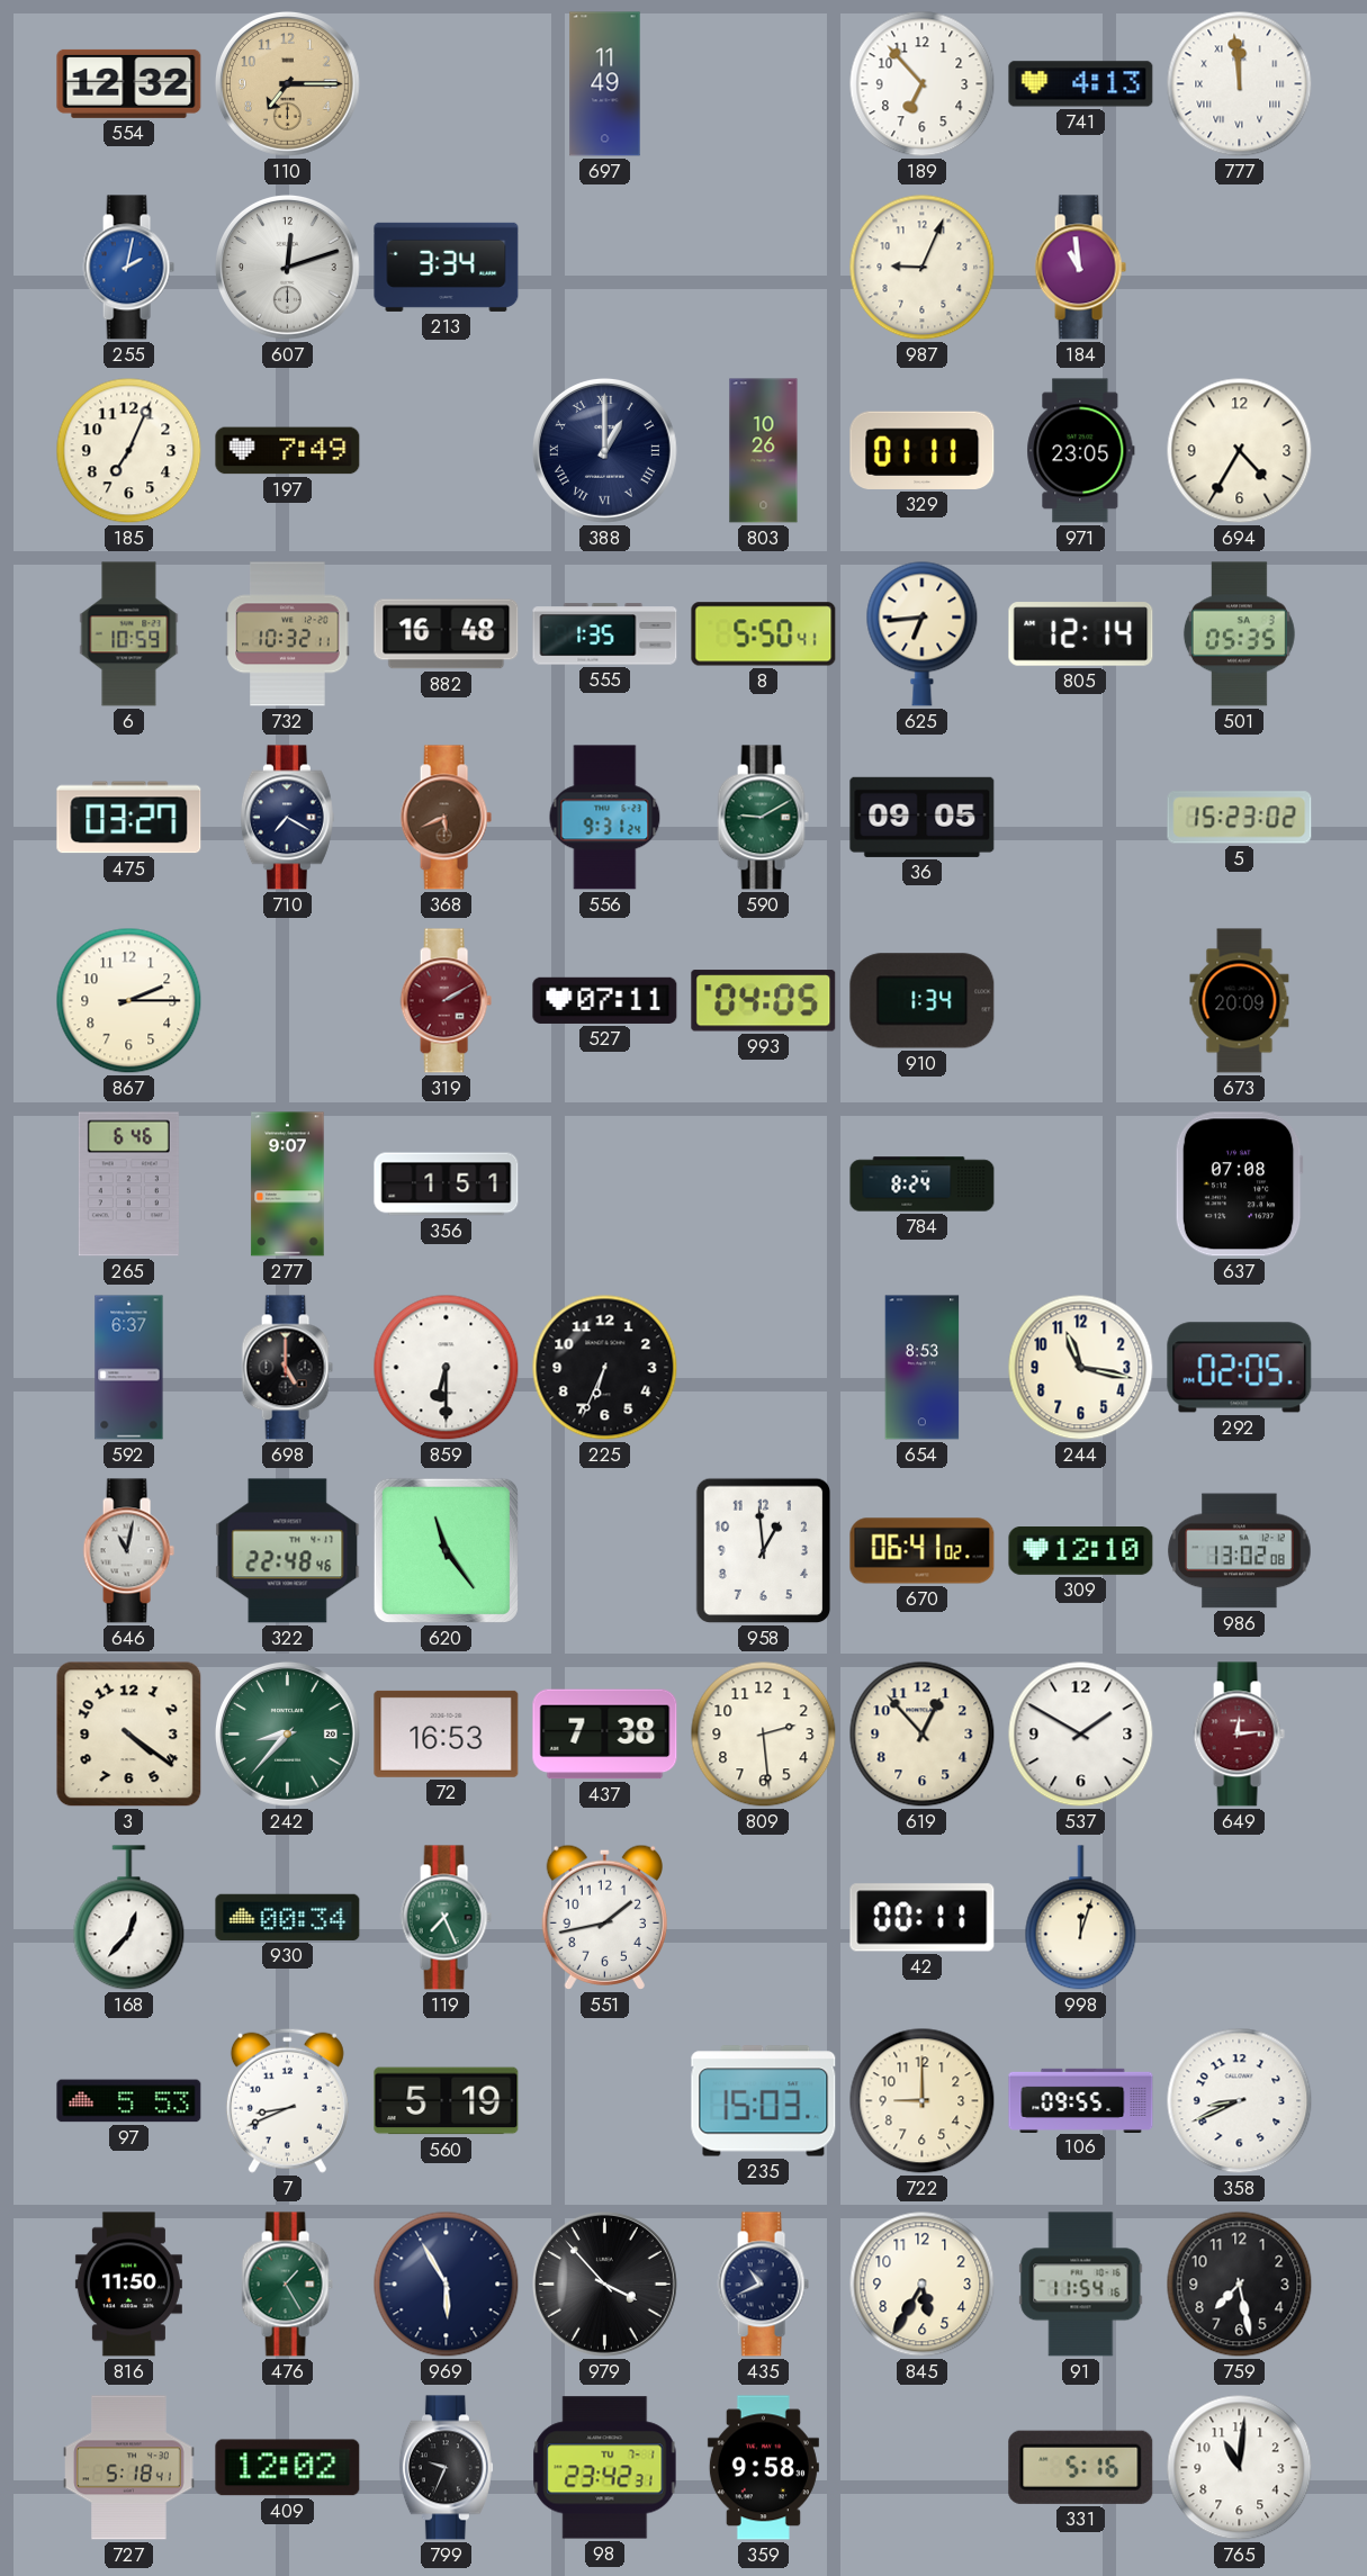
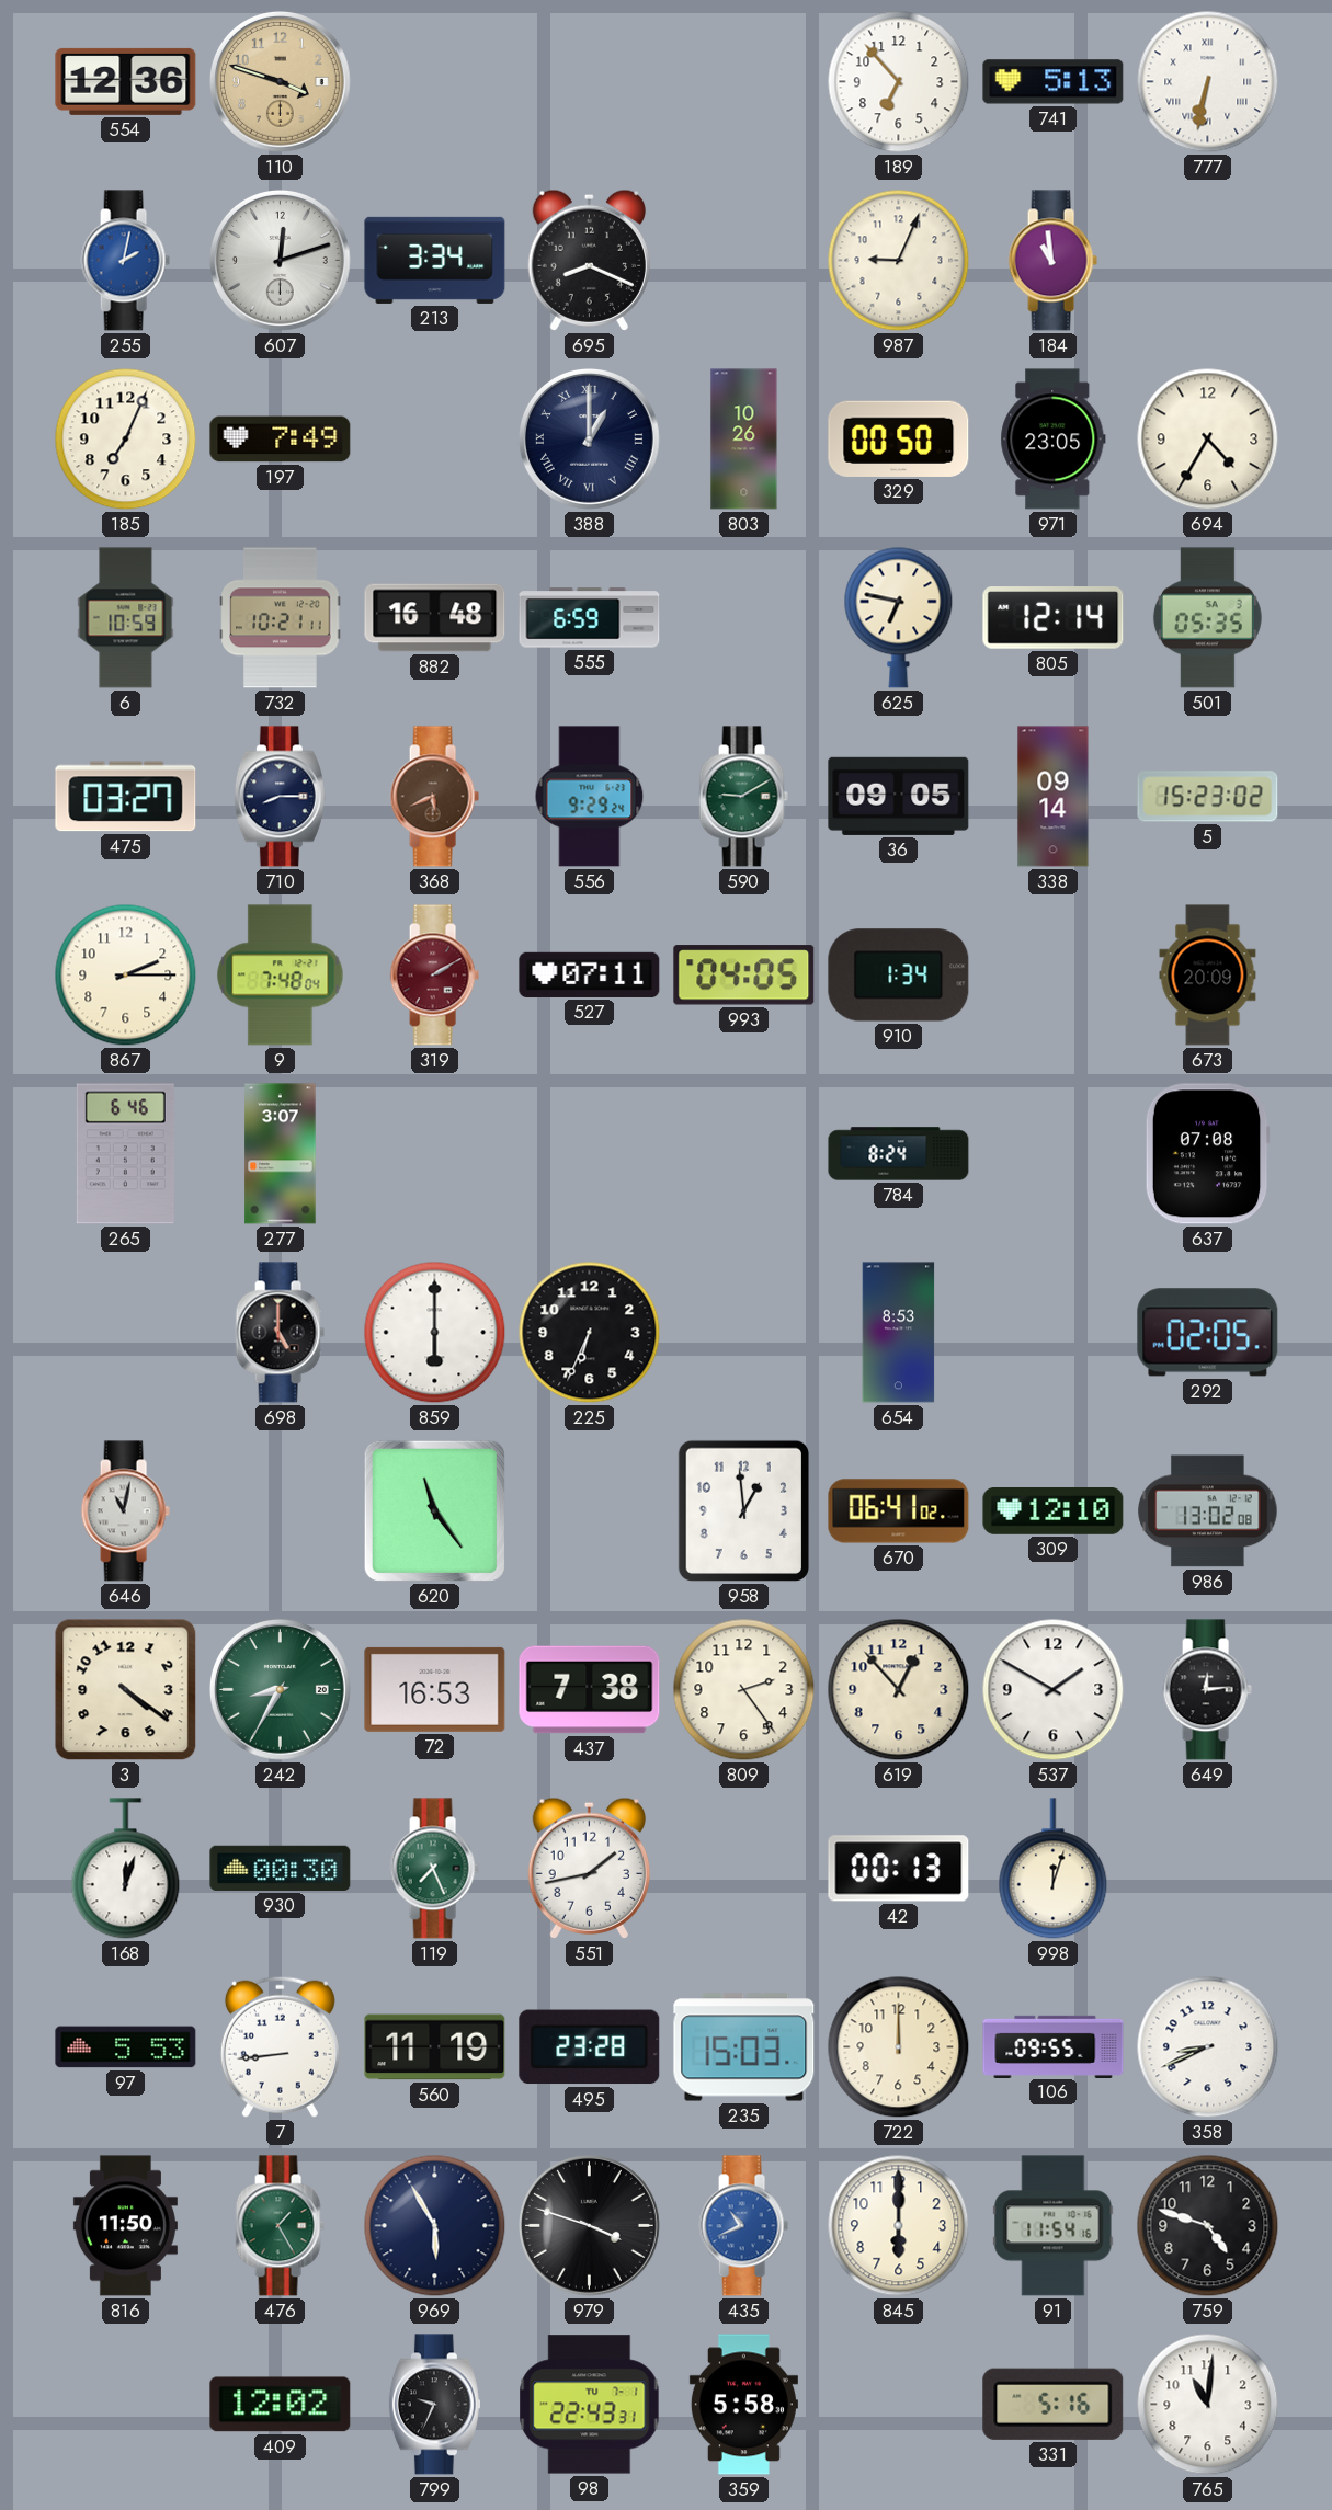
554: 12:32 -> 12:36
110: 7:15 -> 3:48
697: 11:49 -> none
741: 4:13 -> 5:13
777: 11:59 -> 6:32
695: none -> 8:19
329: 01:11 -> 00:50
732: 10:32 -> 10:21
555: 1:35 -> 6:59
8: 5:50 -> none
625: 6:44 -> 6:47
710: 7:20 -> 8:15
556: 9:31 -> 9:29
338: none -> 09:14
9: none -> 7:48
277: 9:07 -> 3:07
356: 1:51 -> none
592: 6:37 -> none
859: 6:30 -> 6:00
244: 11:17 -> none
322: 22:48 -> none
242: 8:37 -> 8:35
809: 2:29 -> 2:24
649 dial: burgundy -> black
168: 12:37 -> 12:03
930: 00:34 -> 00:30
42: 00:11 -> 00:13
7: 8:41 -> 8:44
560: 5:19 -> 11:19
495: none -> 23:28
722: 9:00 -> 12:00
979: 3:53 -> 3:48
435 dial: navy -> blue
845: 5:35 -> 6:00
759: 7:28 -> 4:48
727: 5:18 -> none
98: 23:42 -> 22:43
359: 9:58 -> 5:58
